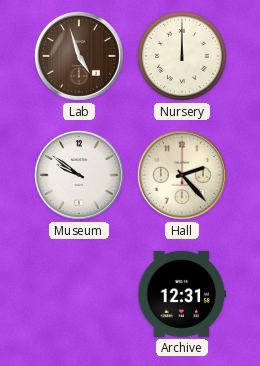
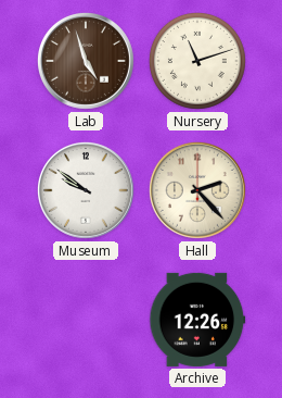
Nursery: 12:00 -> 11:12
Archive: 12:31 -> 12:26
